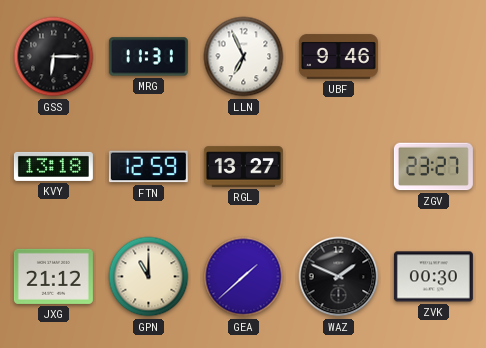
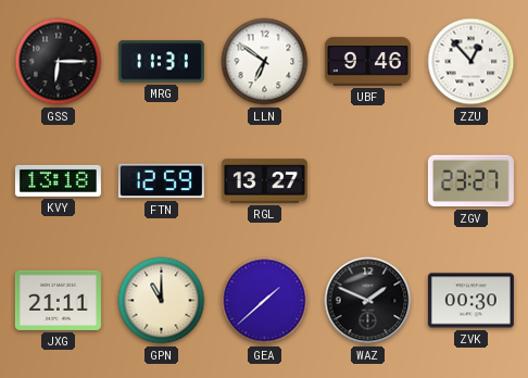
LLN: 6:56 -> 6:51
ZZU: none -> 12:53
JXG: 21:12 -> 21:11
